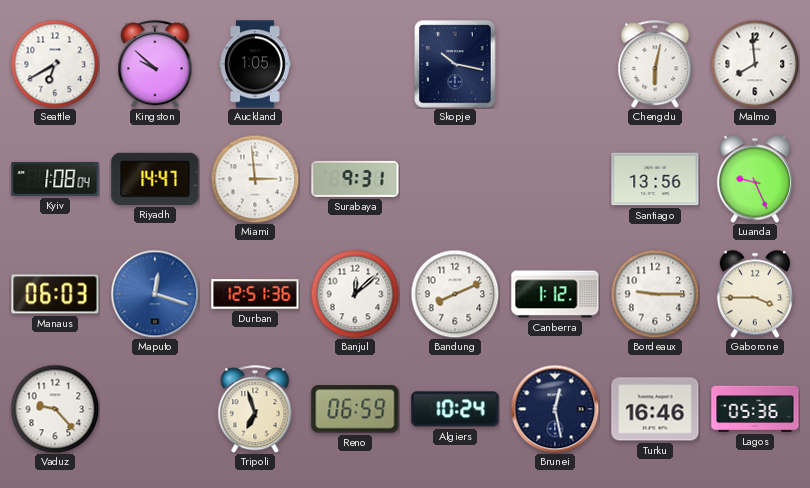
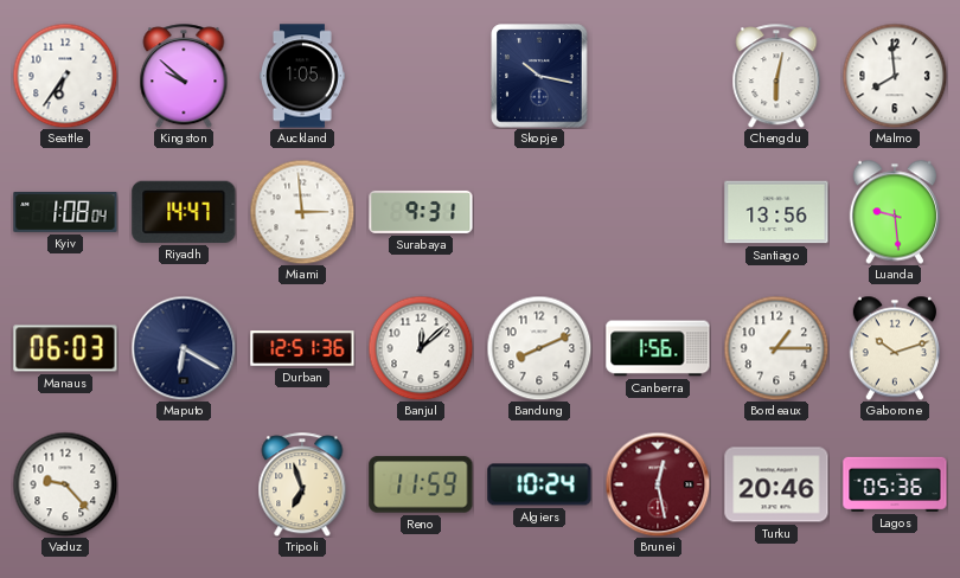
Seattle: 6:40 -> 6:36
Luanda: 9:26 -> 9:29
Maputo: 12:18 -> 6:20
Maputo dial: blue -> navy
Canberra: 1:12 -> 1:56
Bordeaux: 9:15 -> 1:15
Gaborone: 3:45 -> 10:12
Reno: 06:59 -> 11:59
Brunei dial: navy -> burgundy
Turku: 16:46 -> 20:46
